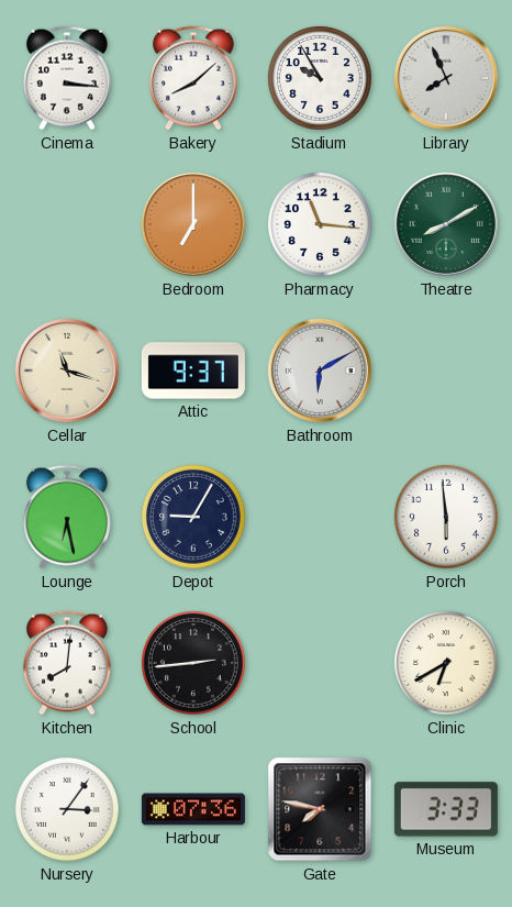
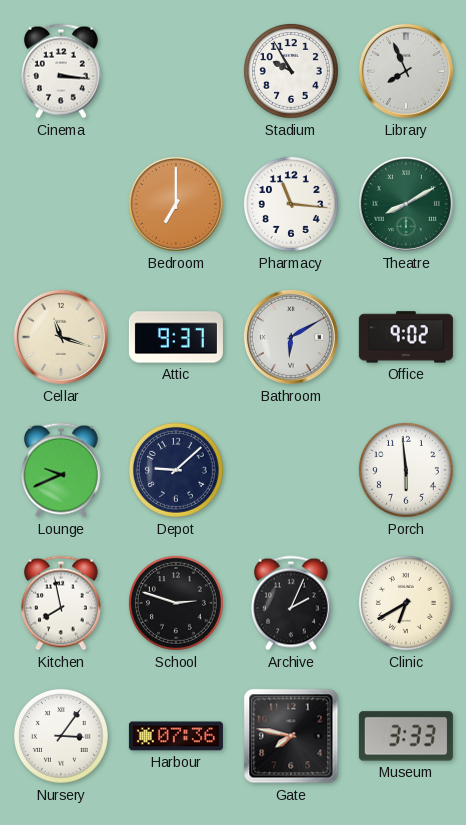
Bakery: 8:08 -> none
Office: none -> 9:02
Lounge: 6:28 -> 9:41
Depot: 9:05 -> 9:08
Kitchen: 8:01 -> 7:58
School: 2:44 -> 2:48
Archive: none -> 2:04
